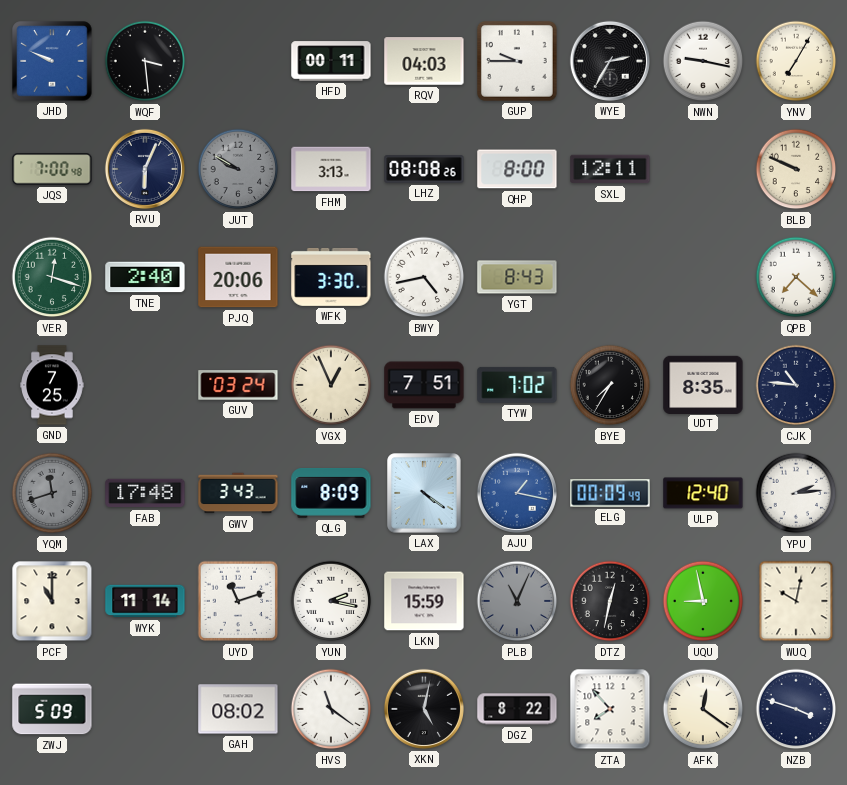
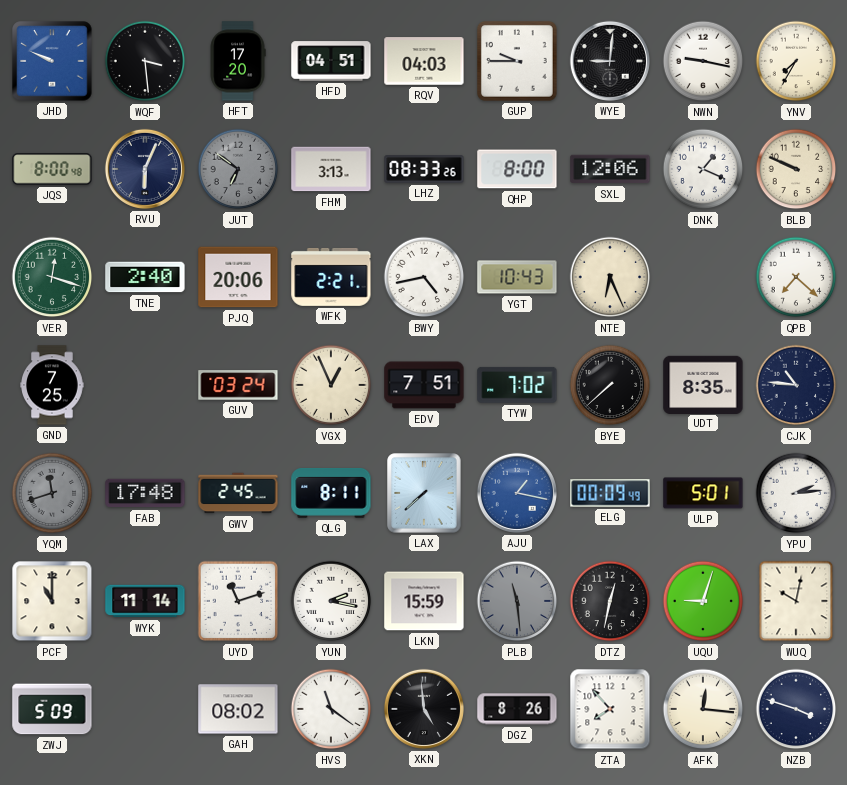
HFT: none -> 17:20
HFD: 00:11 -> 04:51
WYE: 2:35 -> 9:01
YNV: 7:05 -> 7:35
JQS: 7:00 -> 8:00
JUT: 9:50 -> 6:51
LHZ: 08:08 -> 08:33
SXL: 12:11 -> 12:06
DNK: none -> 1:19
WFK: 3:30 -> 2:21
YGT: 8:43 -> 10:43
NTE: none -> 6:26
BYE: 7:35 -> 7:38
GWV: 3:43 -> 2:45
QLG: 8:09 -> 8:11
LAX: 4:21 -> 7:38
ULP: 12:40 -> 5:01
PLB: 11:04 -> 11:29
UQU: 8:58 -> 9:03
XKN: 5:02 -> 4:59
DGZ: 8:22 -> 8:26
AFK: 12:21 -> 12:16
